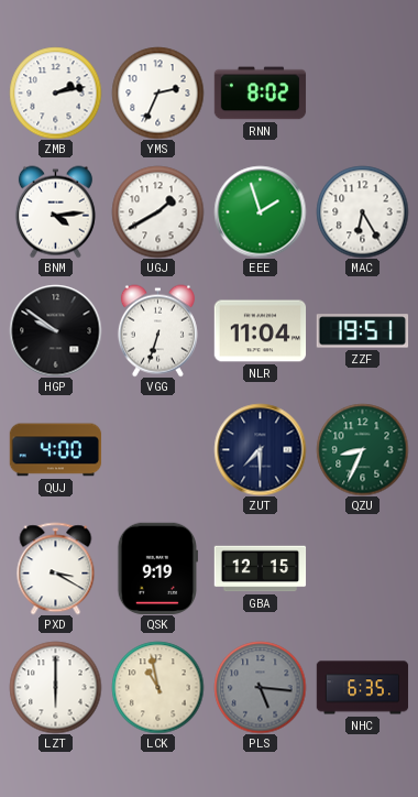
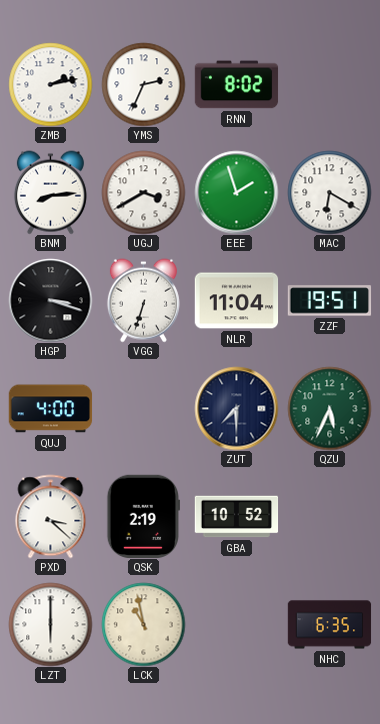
BNM: 4:14 -> 8:14
UGJ: 1:40 -> 3:40
MAC: 6:25 -> 6:20
HGP: 9:51 -> 3:18
QZU: 8:34 -> 5:34
PXD: 3:20 -> 3:22
QSK: 9:19 -> 2:19
GBA: 12:15 -> 10:52
PLS: 5:16 -> none
